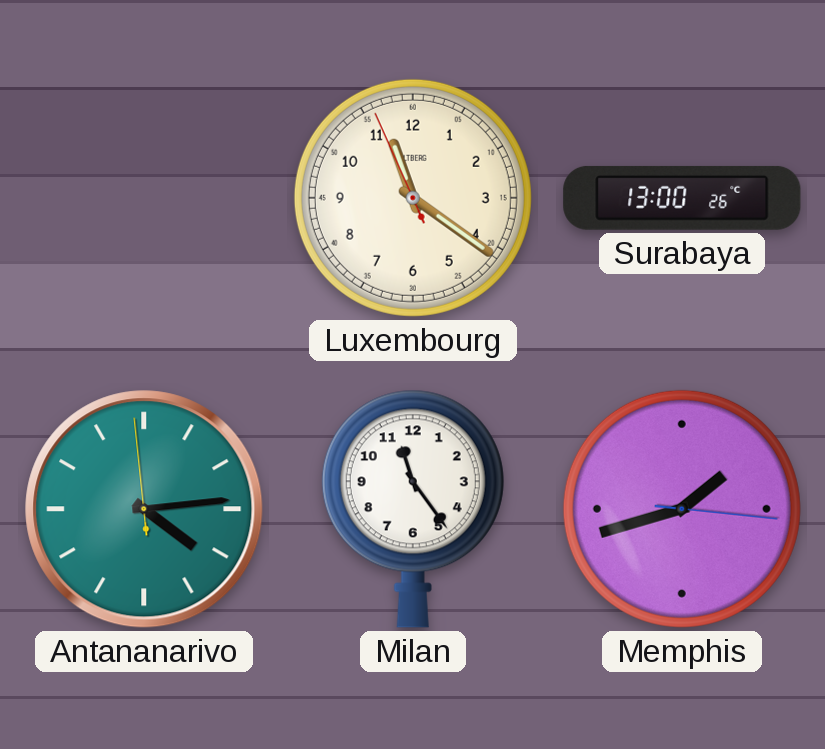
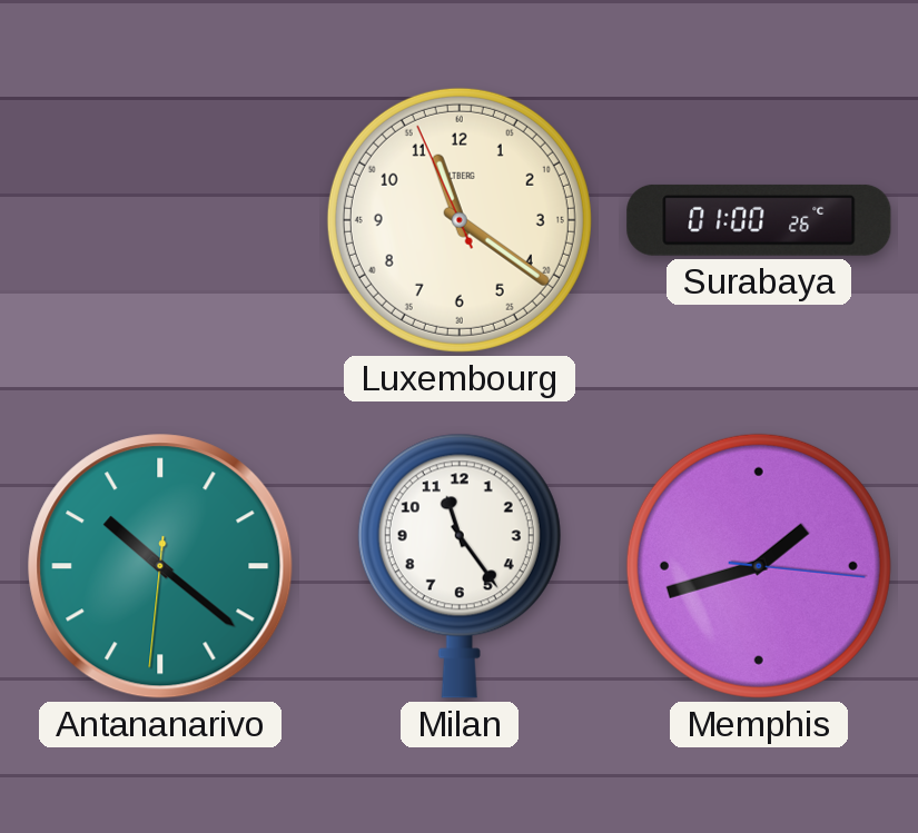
Surabaya: 13:00 -> 01:00
Antananarivo: 4:13 -> 10:21
